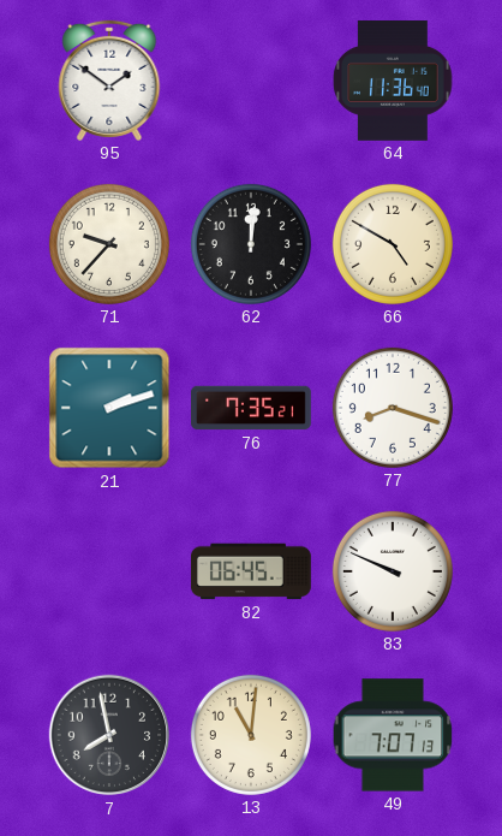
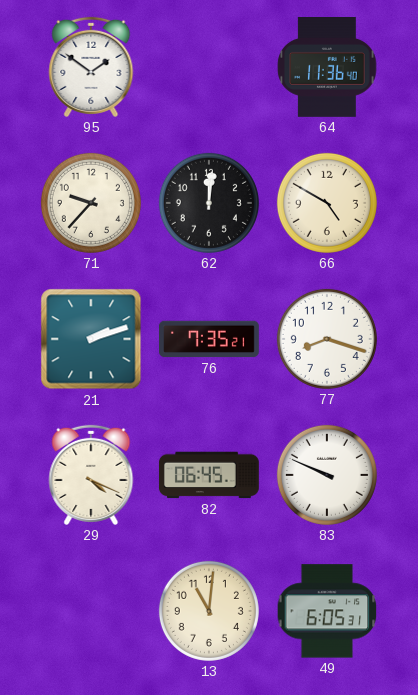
29: none -> 4:19
7: 7:58 -> none
49: 7:07 -> 6:05
